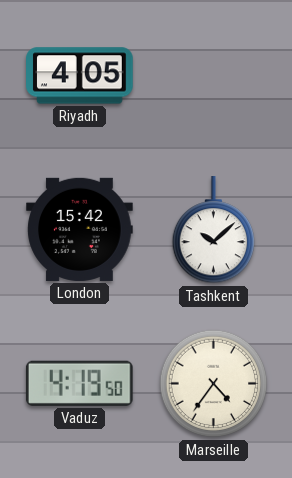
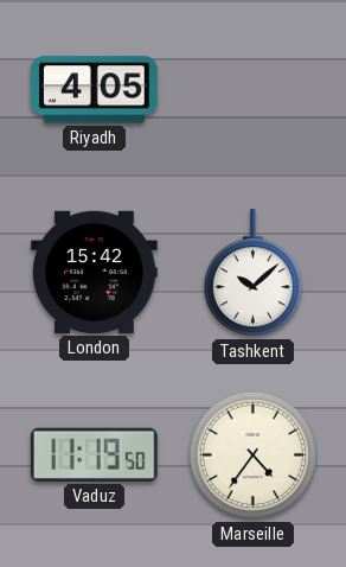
Vaduz: 4:19 -> 11:19
